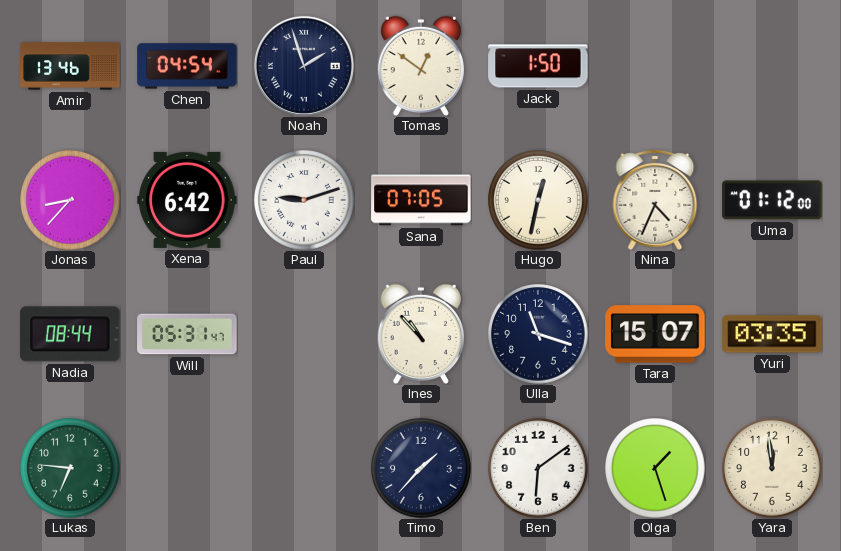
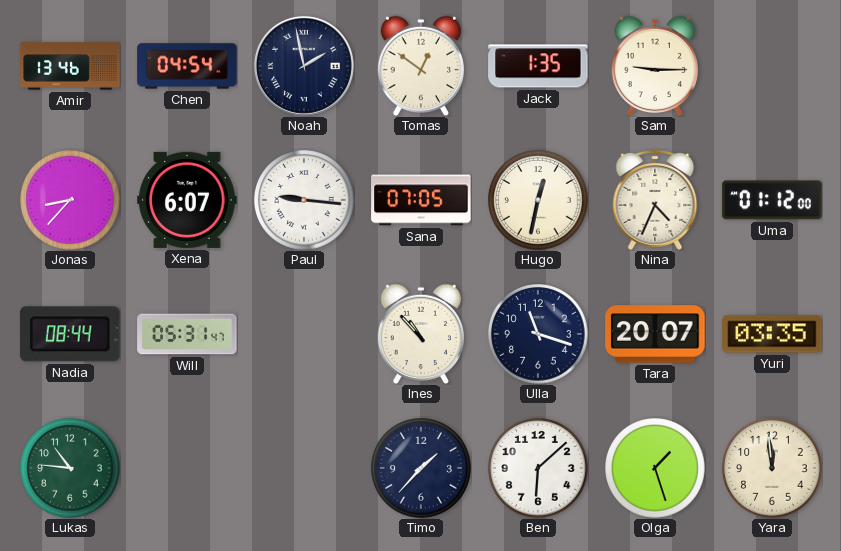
Noah: 1:57 -> 1:58
Jack: 1:50 -> 1:35
Sam: none -> 9:15
Xena: 6:42 -> 6:07
Paul: 9:12 -> 9:16
Tara: 15:07 -> 20:07
Lukas: 6:46 -> 10:46
Ben: 6:09 -> 6:08
